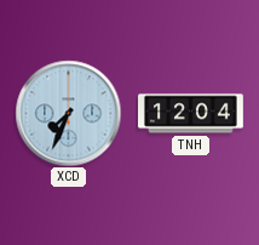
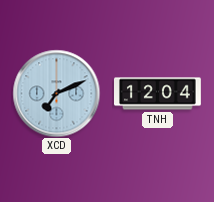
XCD: 7:34 -> 7:11
